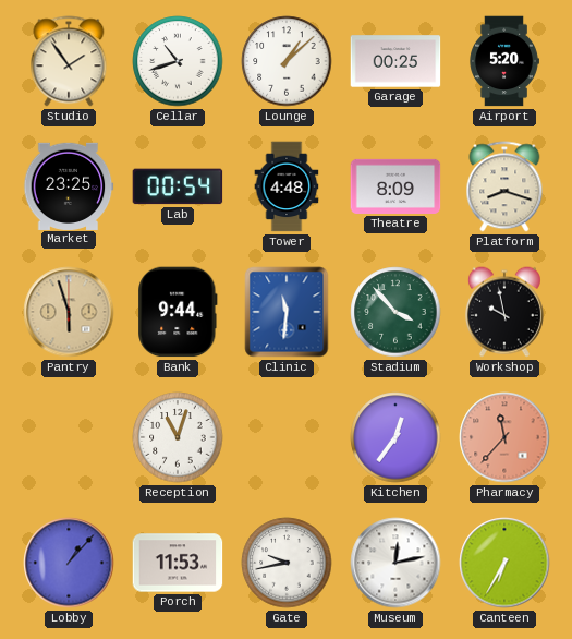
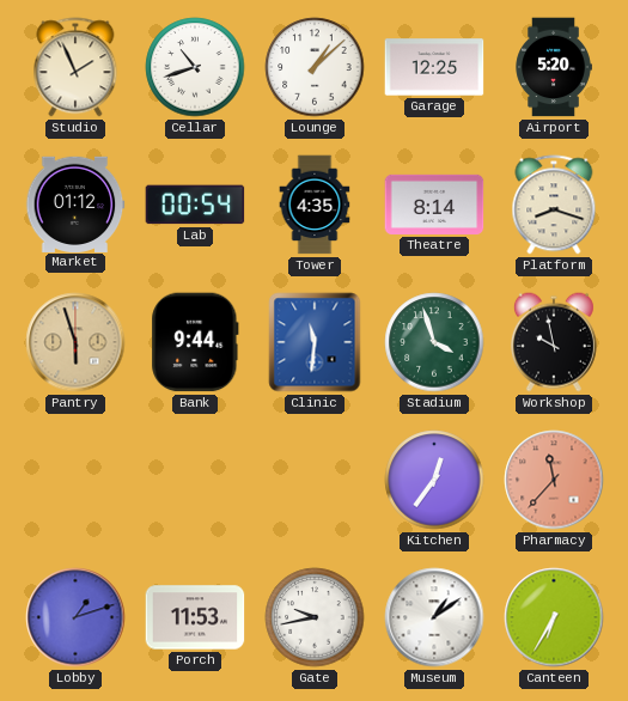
Studio: 1:54 -> 1:56
Garage: 00:25 -> 12:25
Market: 23:25 -> 01:12
Tower: 4:48 -> 4:35
Theatre: 8:09 -> 8:14
Stadium: 3:53 -> 3:57
Reception: 11:03 -> none
Lobby: 1:07 -> 1:12
Museum: 12:13 -> 1:09
